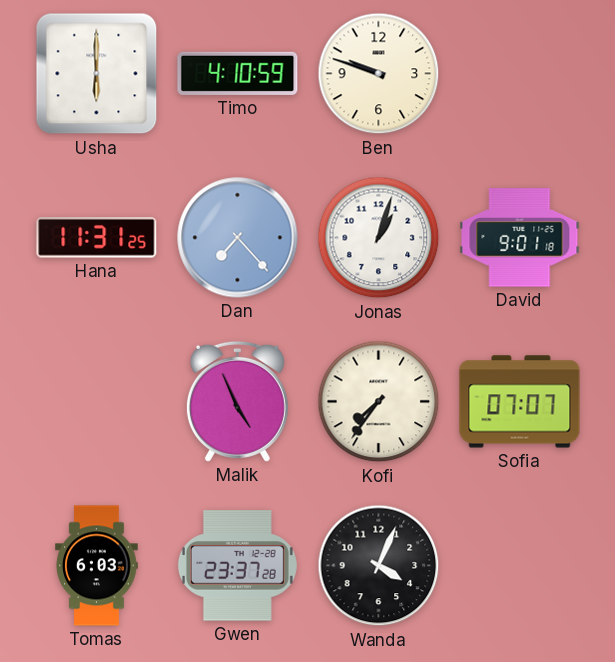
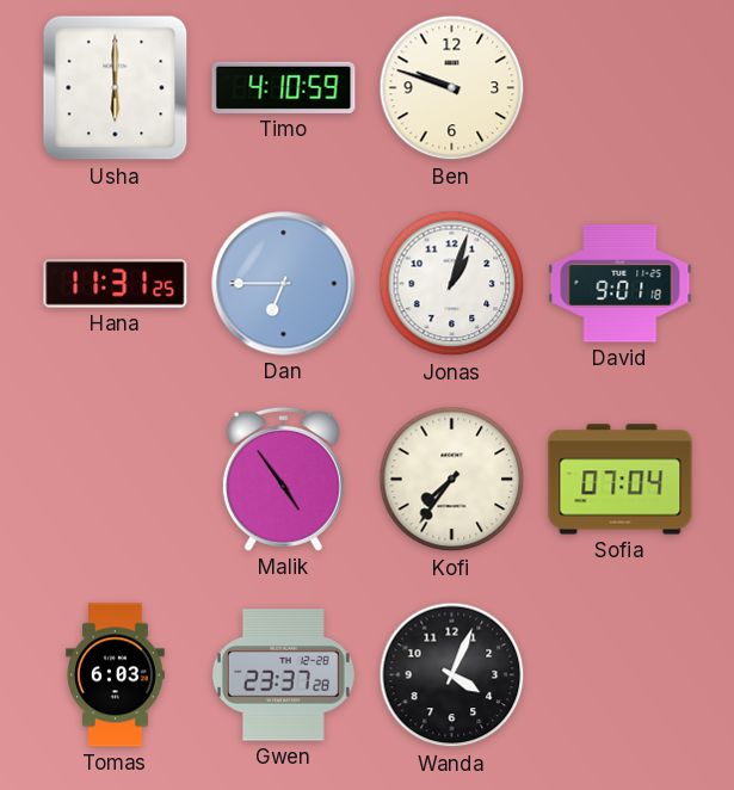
Dan: 7:23 -> 6:45
Malik: 4:56 -> 4:54
Sofia: 07:07 -> 07:04
